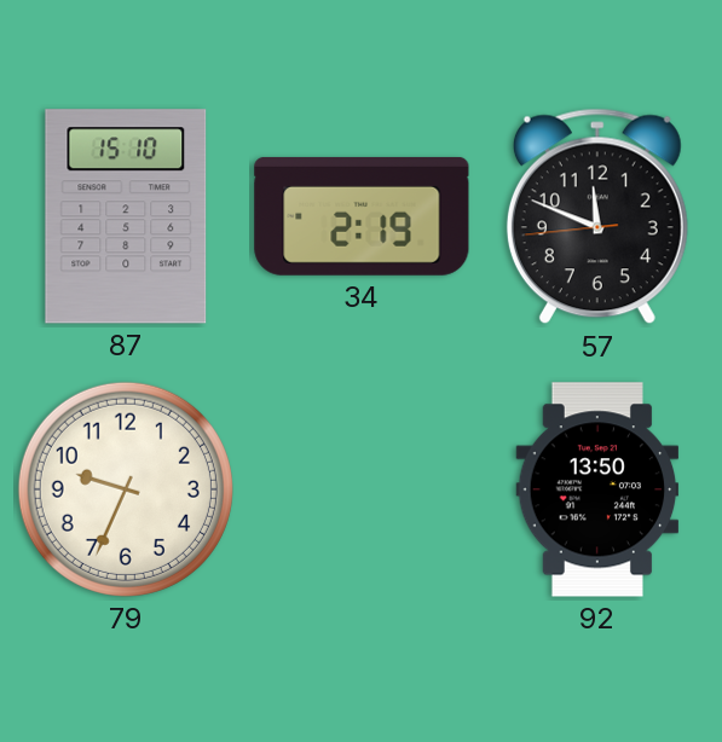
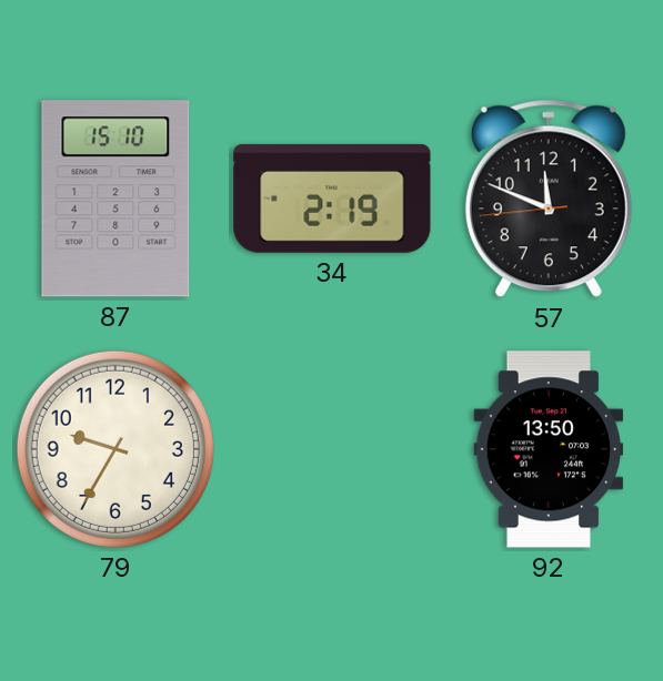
79: 9:34 -> 9:35
